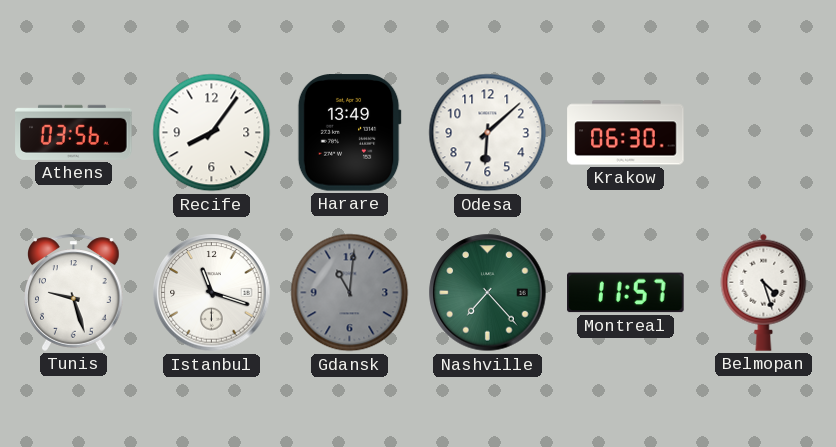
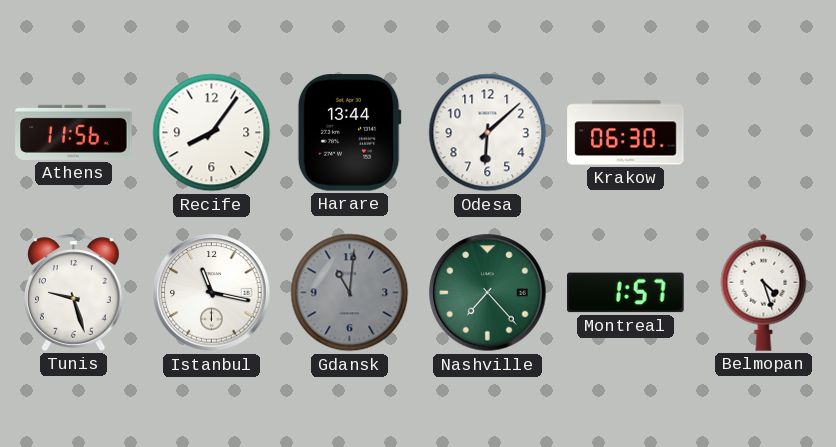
Athens: 03:56 -> 11:56
Harare: 13:49 -> 13:44
Istanbul: 11:18 -> 11:17
Montreal: 11:57 -> 1:57
